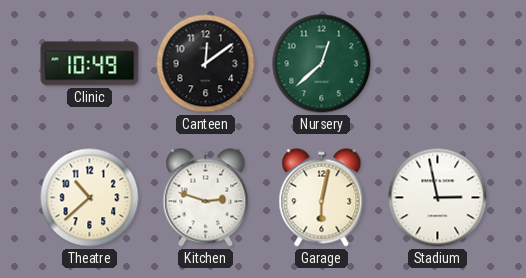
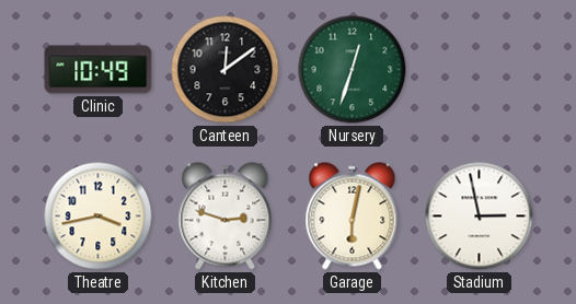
Nursery: 12:38 -> 12:33
Theatre: 10:38 -> 3:43
